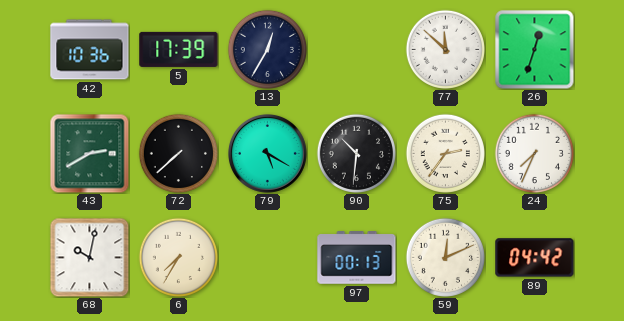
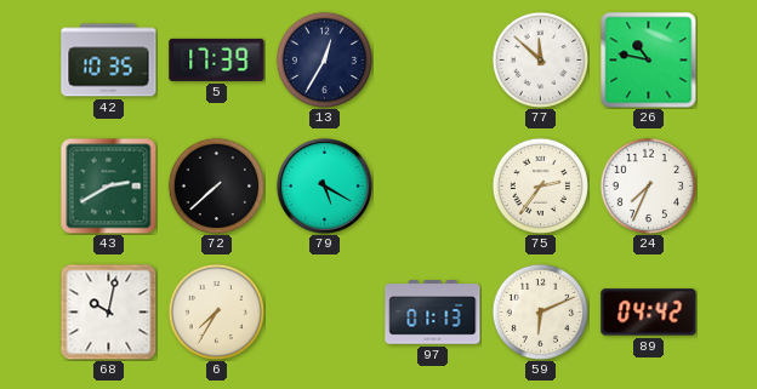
42: 10:36 -> 10:35
26: 12:33 -> 10:47
90: 10:31 -> none
97: 00:13 -> 01:13
59: 12:11 -> 6:11
